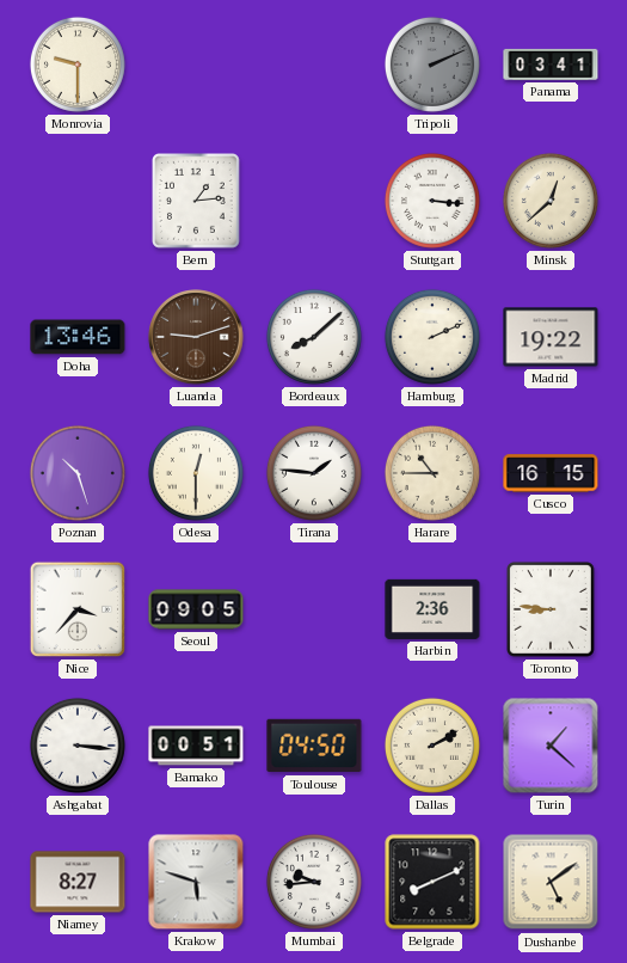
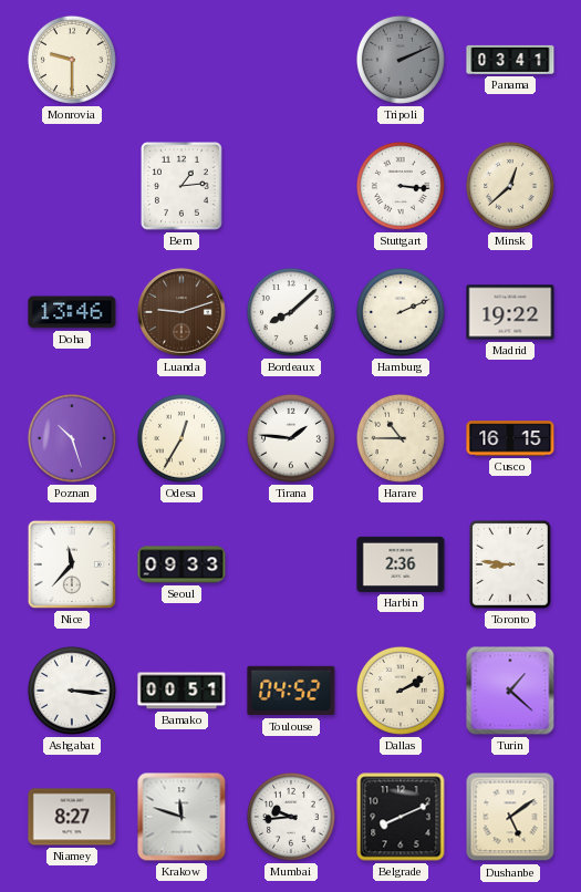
Odesa: 12:30 -> 12:35
Nice: 3:37 -> 11:37
Seoul: 09:05 -> 09:33
Toulouse: 04:50 -> 04:52
Krakow: 5:48 -> 11:48
